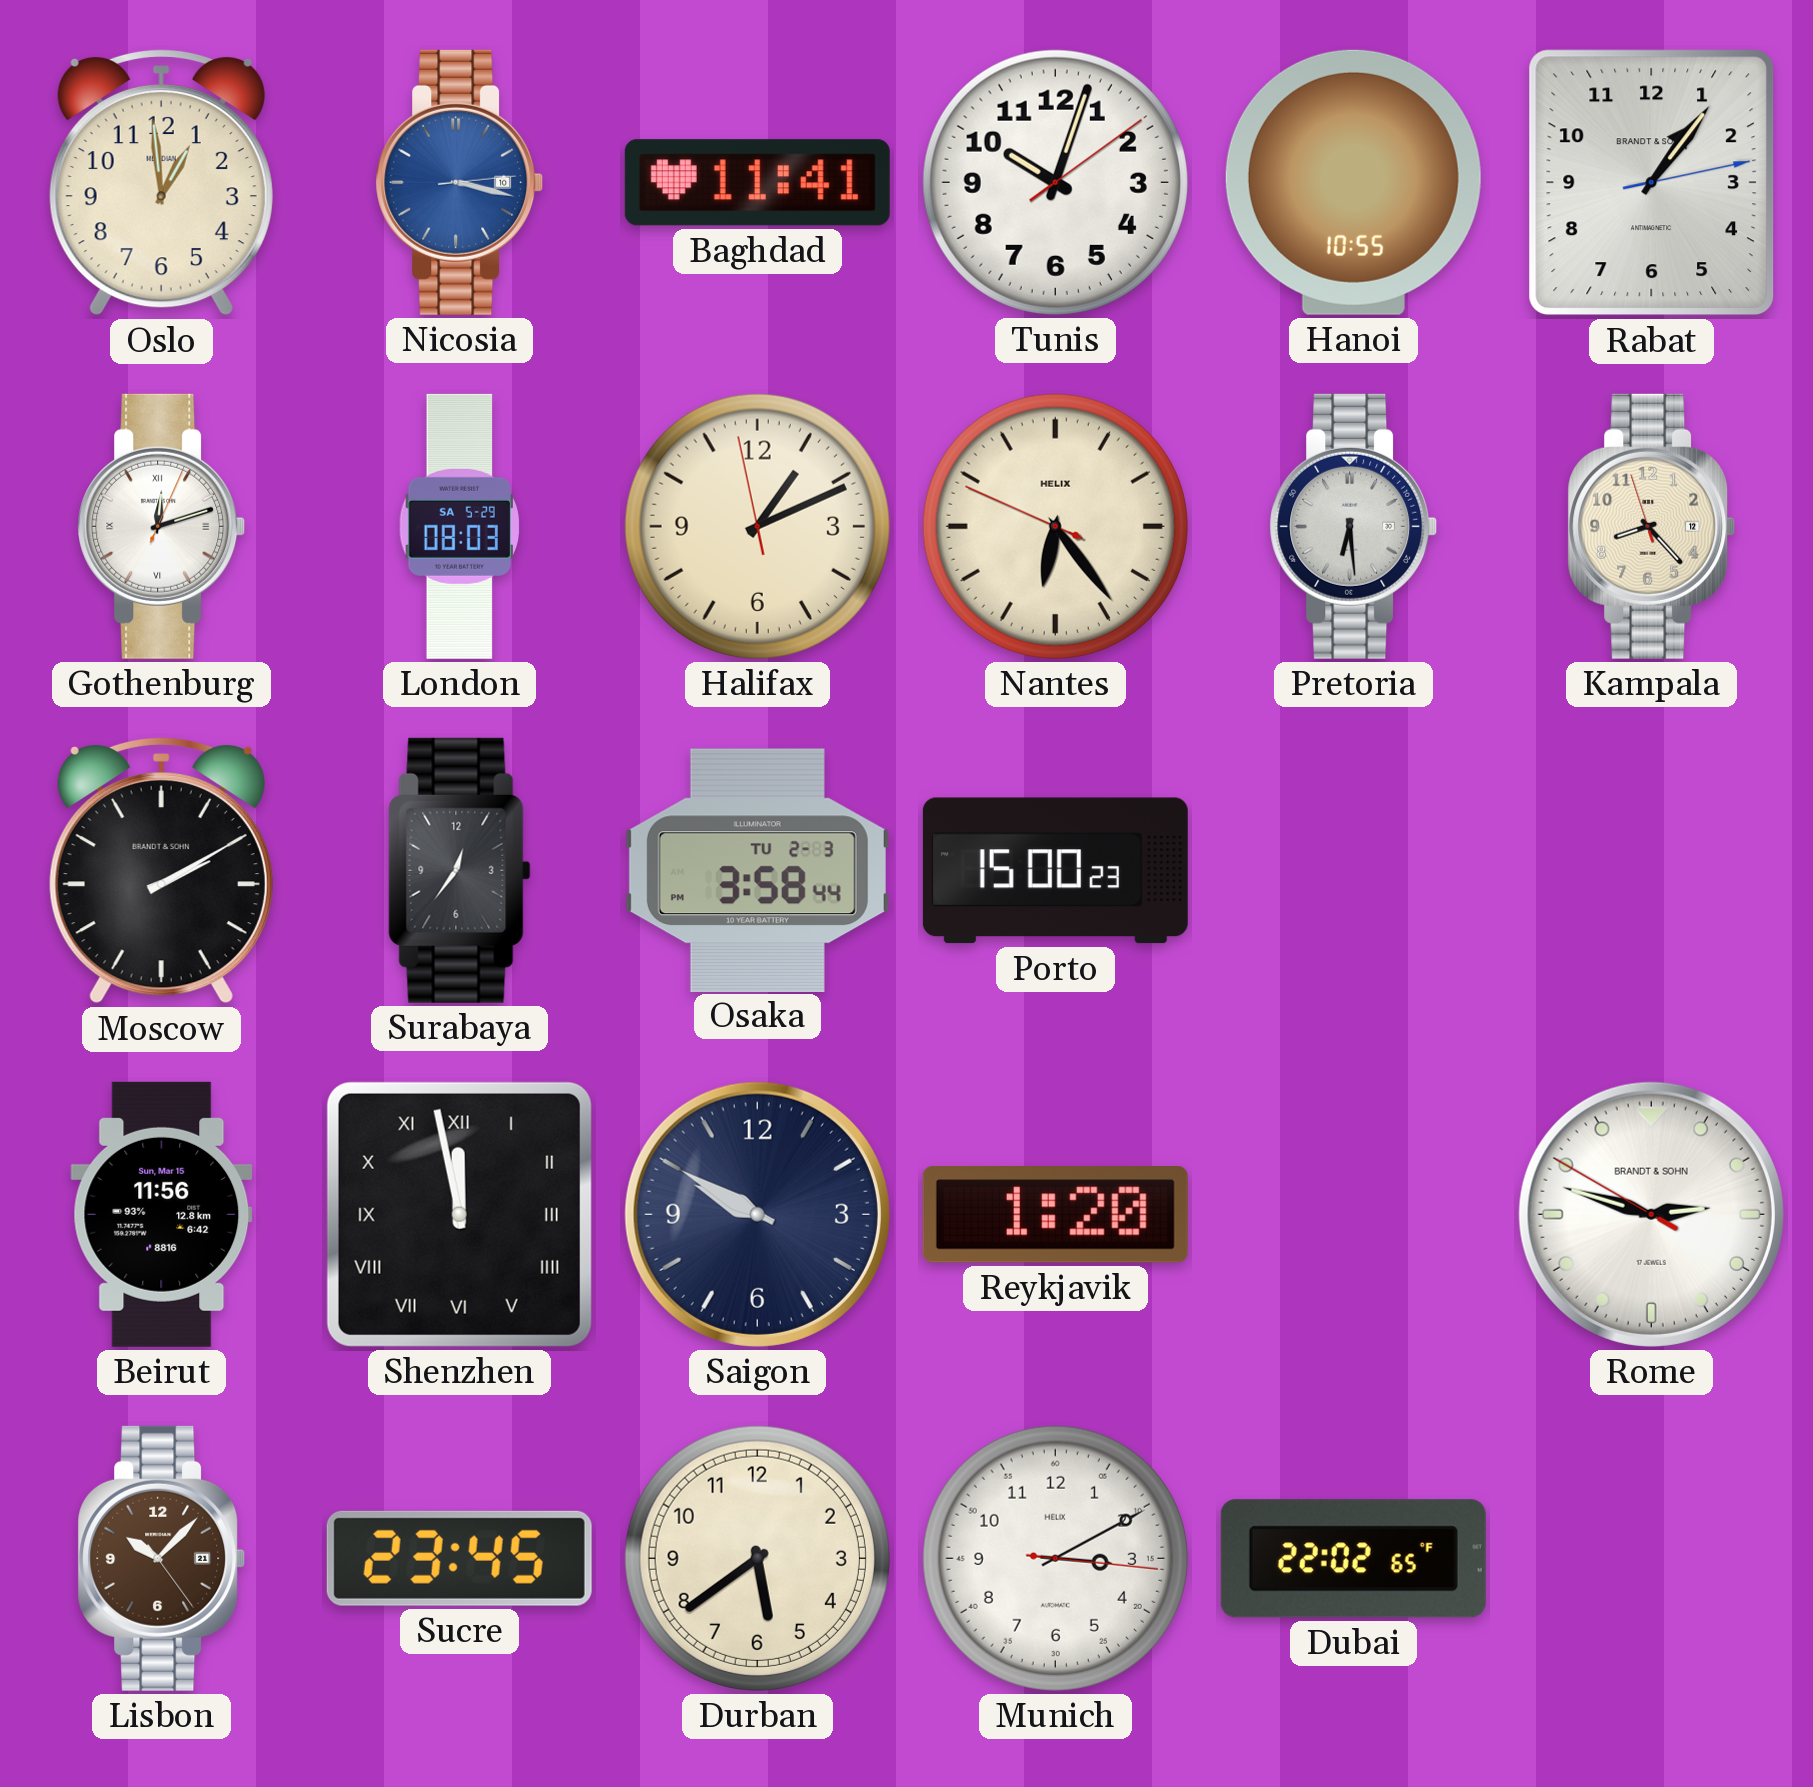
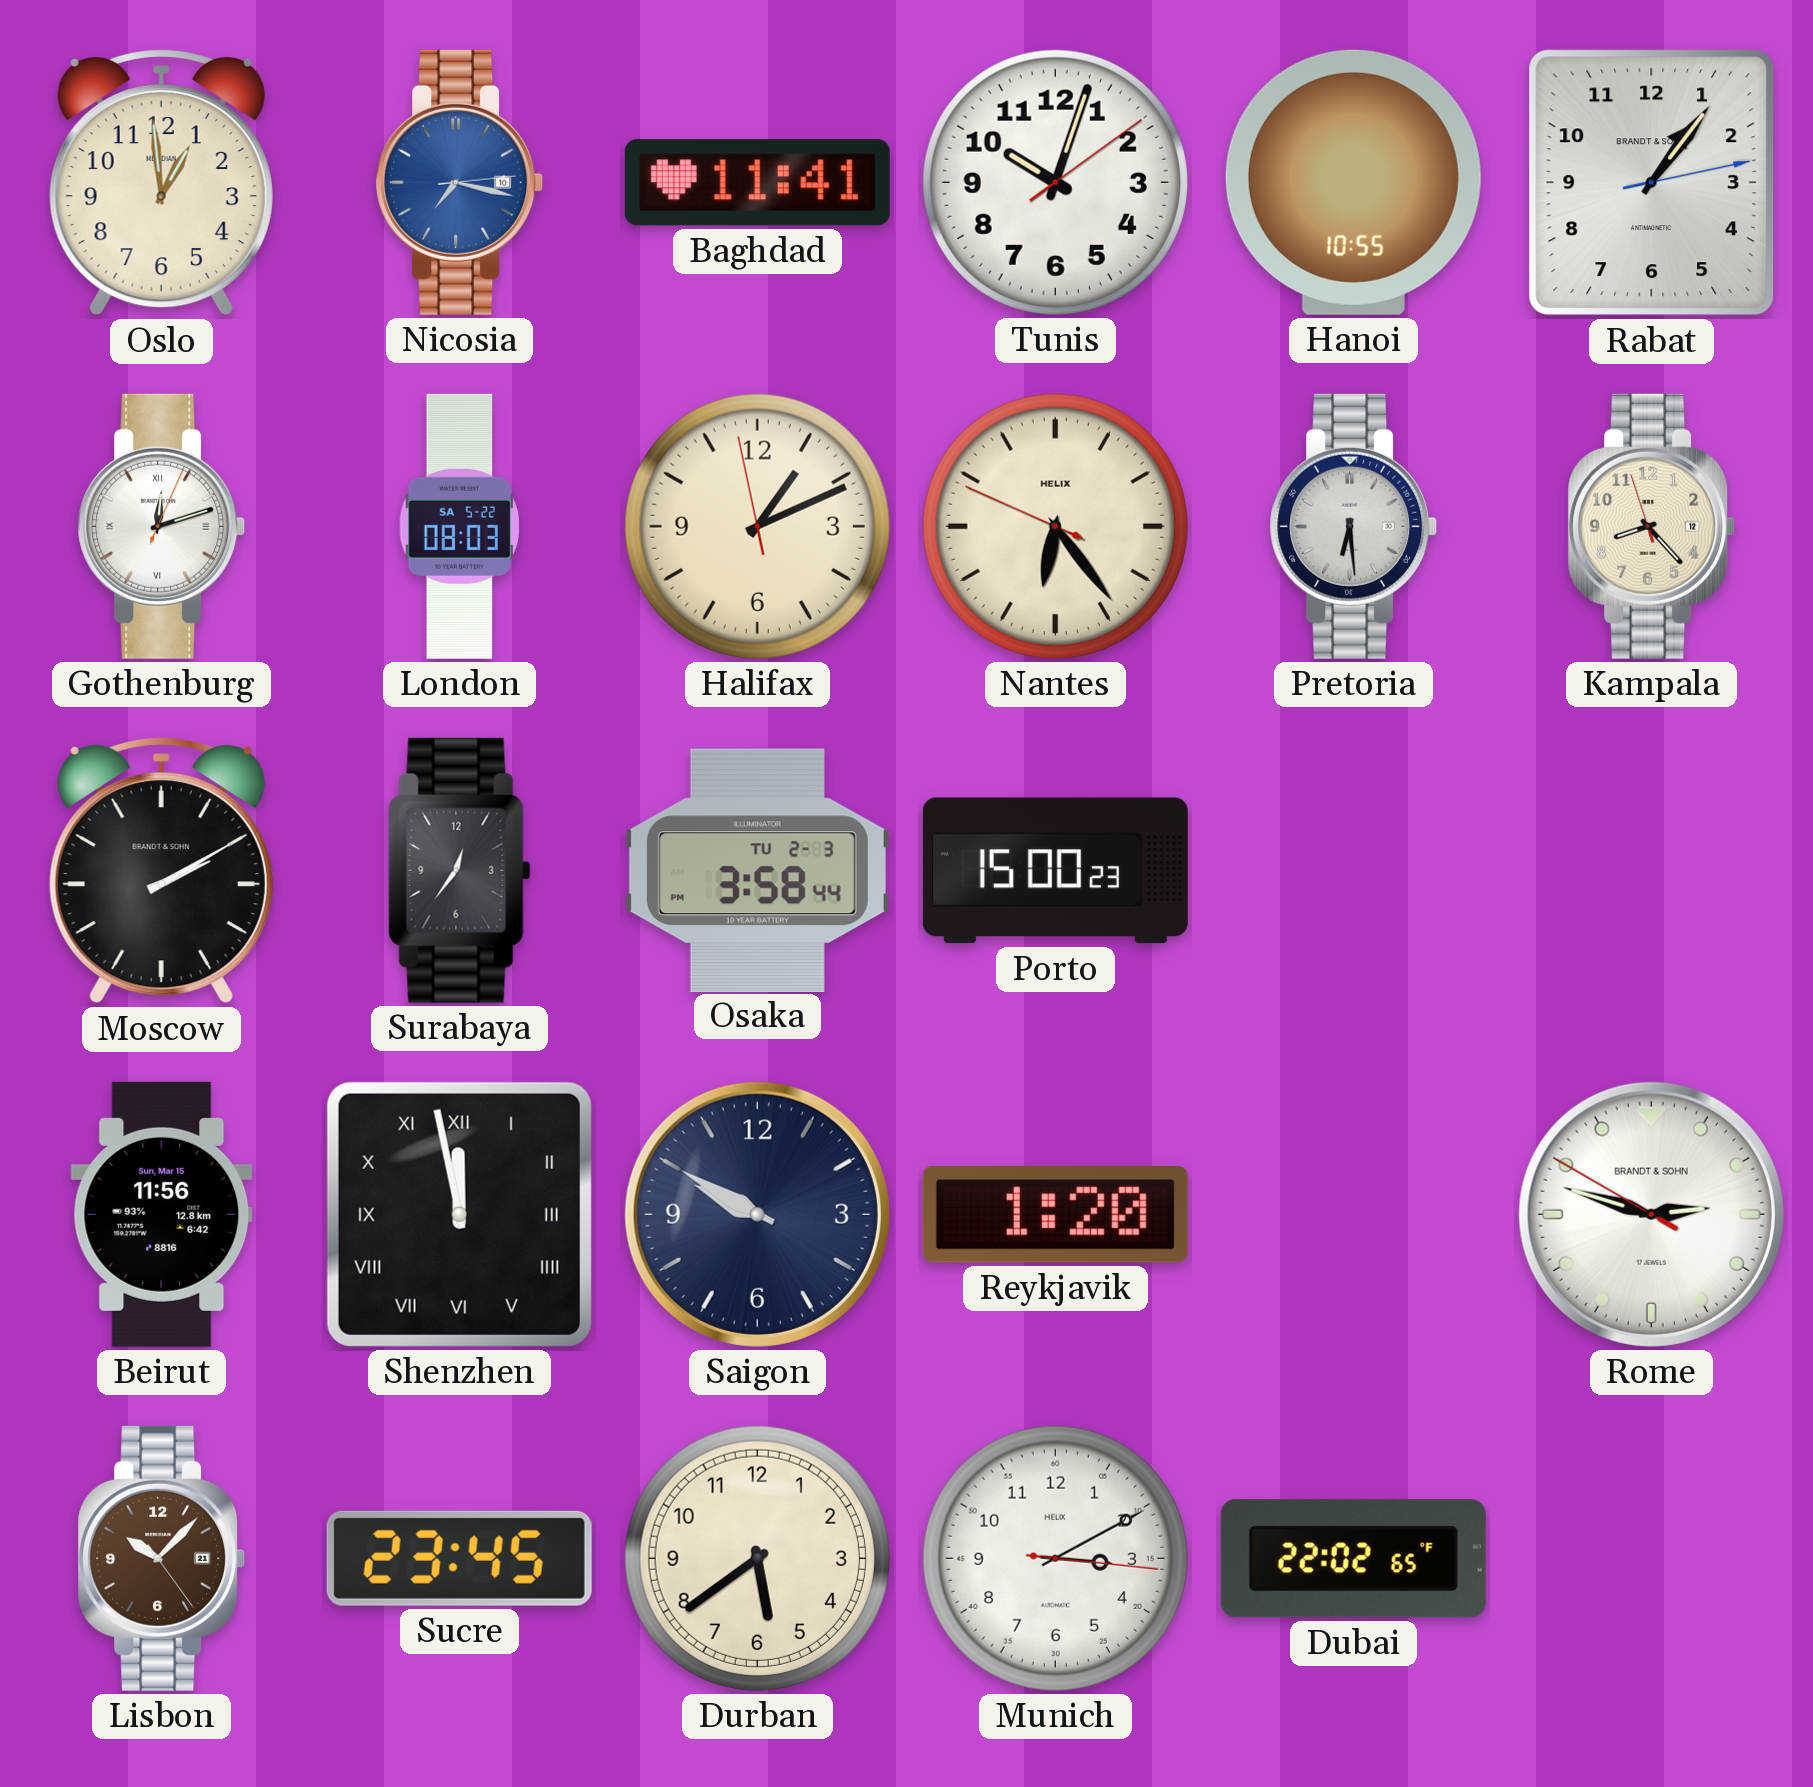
Nicosia: 3:17 -> 7:17
London date: SA 5-29 -> SA 5-22
